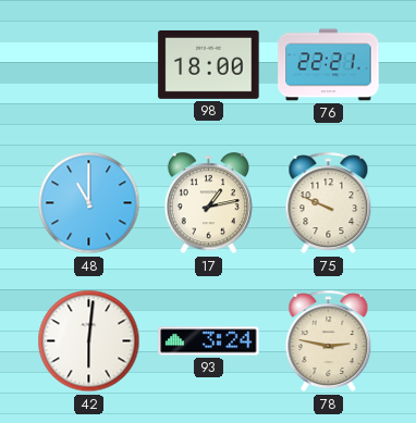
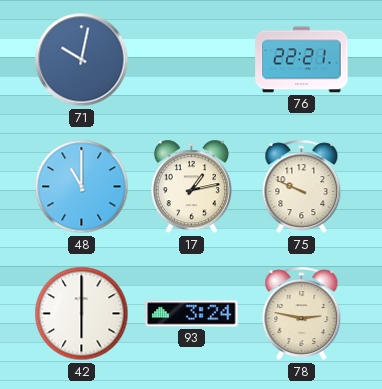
71: none -> 10:02
98: 18:00 -> none
42: 6:01 -> 6:00
